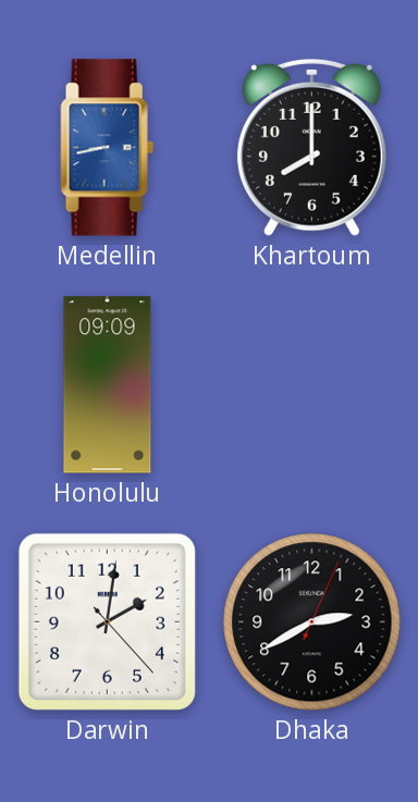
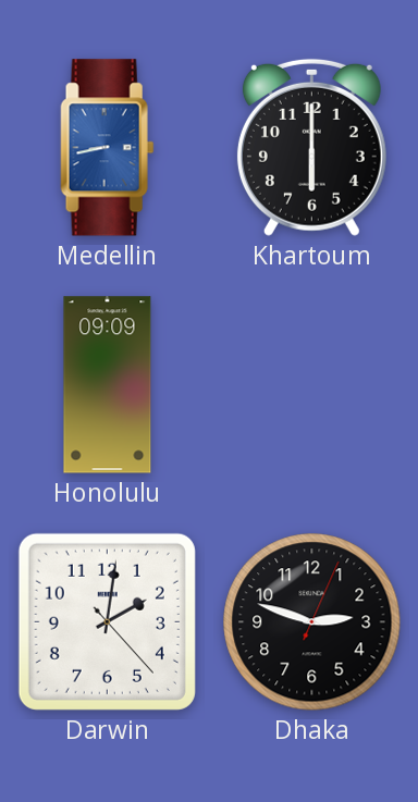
Khartoum: 8:00 -> 6:00
Dhaka: 2:40 -> 2:48
